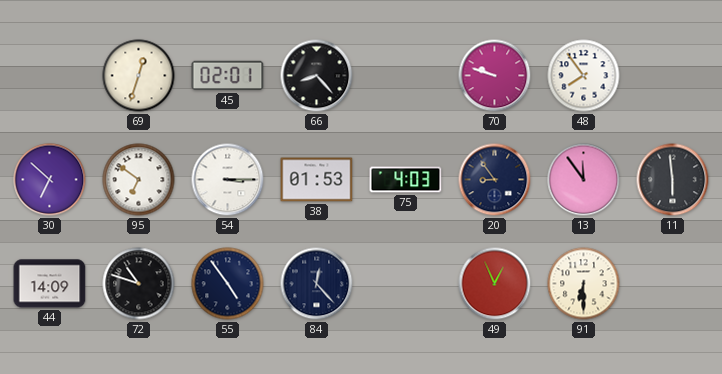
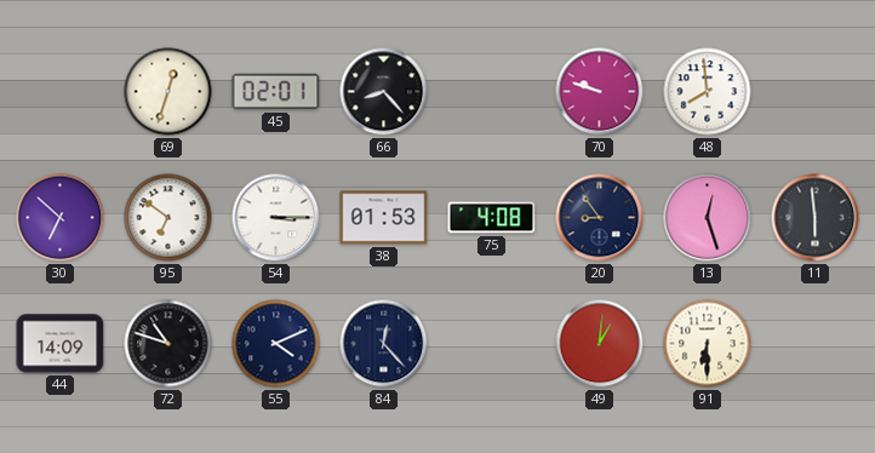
48: 7:54 -> 7:59
75: 4:03 -> 4:08
13: 11:54 -> 12:27
55: 4:54 -> 4:11
49: 12:56 -> 1:01
